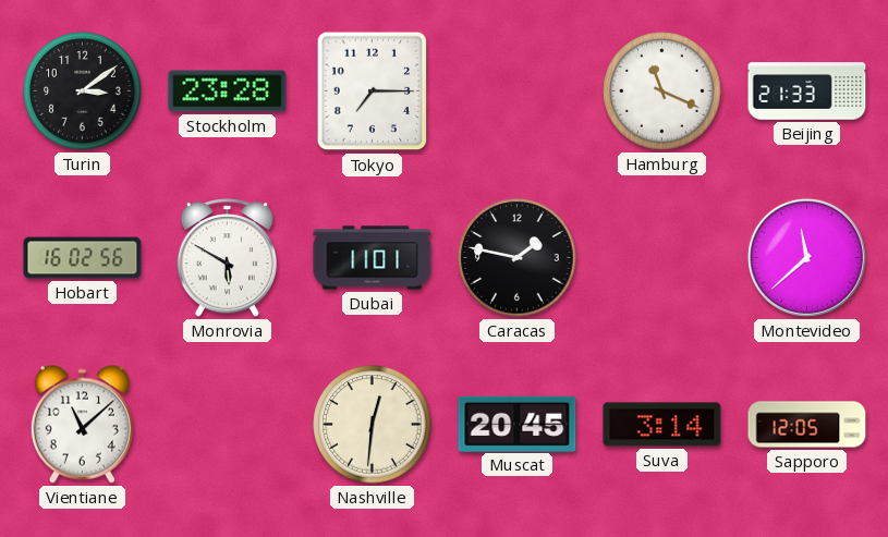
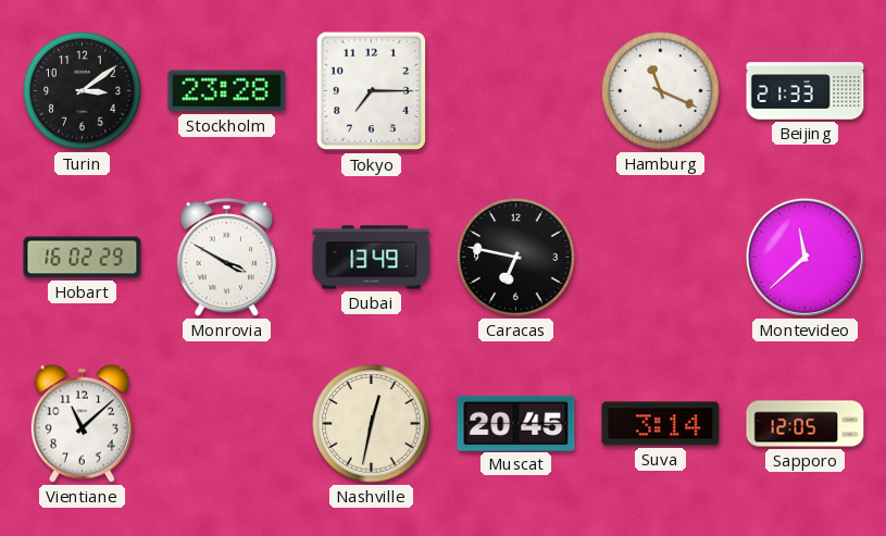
Hobart: 16:02:56 -> 16:02:29
Monrovia: 5:50 -> 3:50
Dubai: 11:01 -> 13:49
Caracas: 1:47 -> 6:47
Nashville: 12:31 -> 12:32
